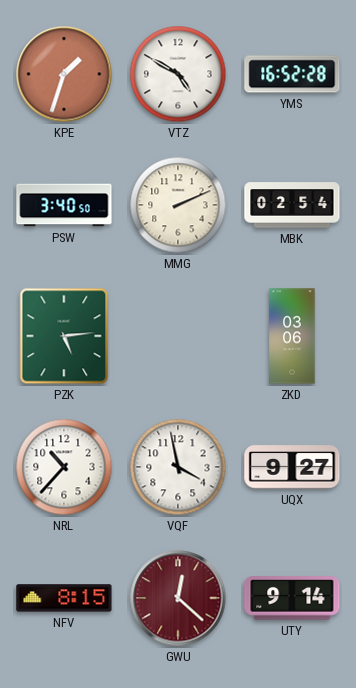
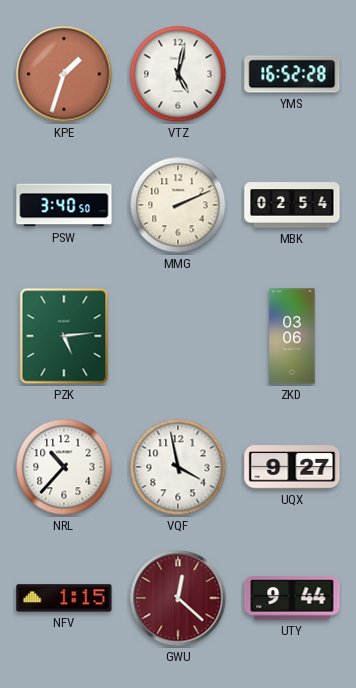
VTZ: 4:50 -> 5:02
NFV: 8:15 -> 1:15
UTY: 9:14 -> 9:44
